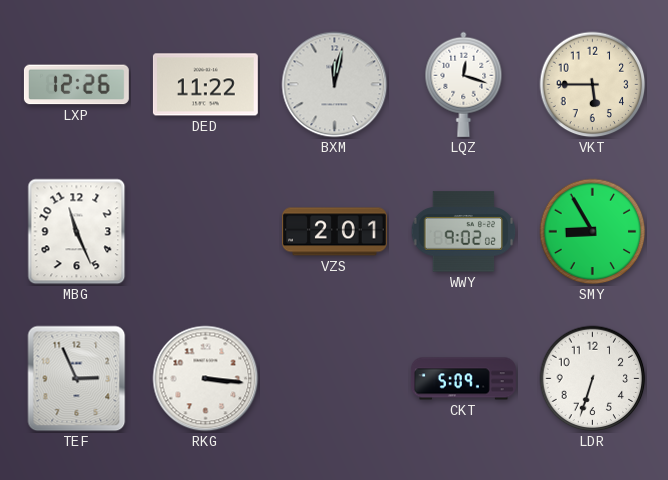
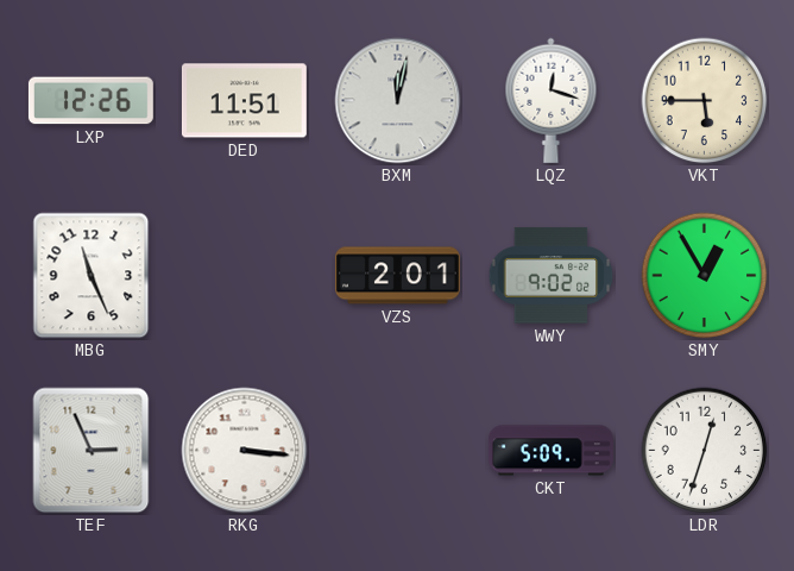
DED: 11:22 -> 11:51
SMY: 8:55 -> 12:55
LDR: 6:33 -> 12:33
